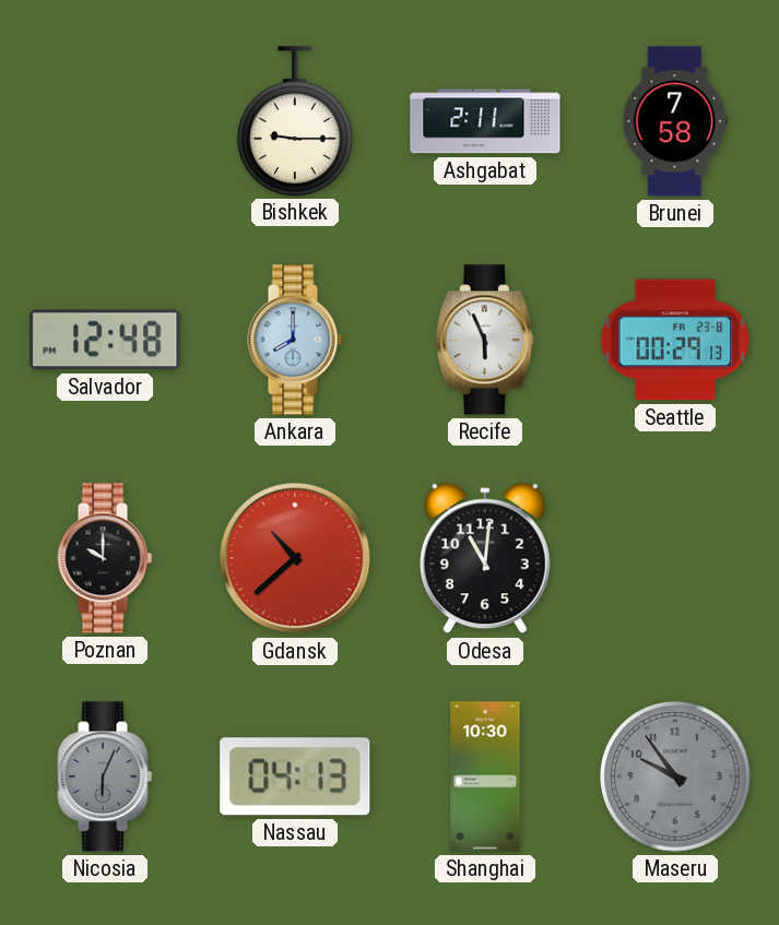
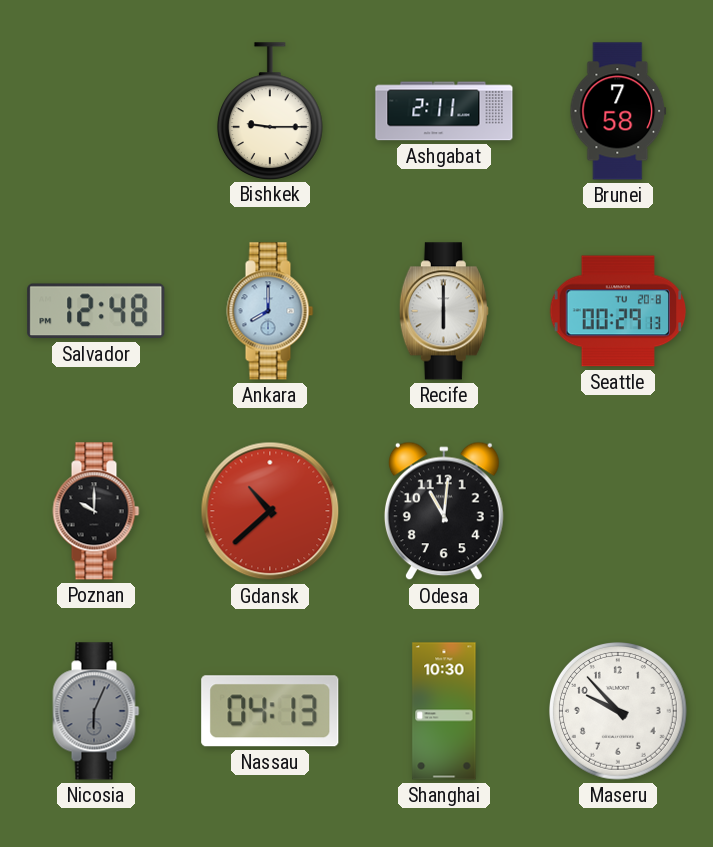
Recife: 5:56 -> 6:00
Seattle date: FR 23-8 -> TU 20-8
Maseru: 9:54 -> 9:53
Maseru dial: grey -> white
